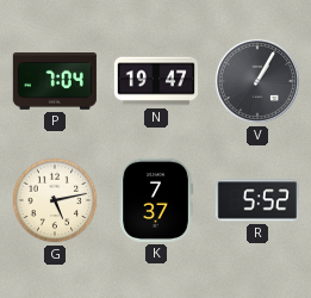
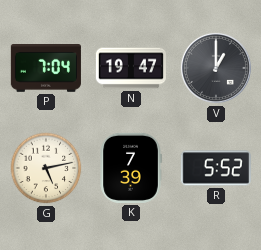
V: 1:05 -> 1:00
K: 7:37 -> 7:39
